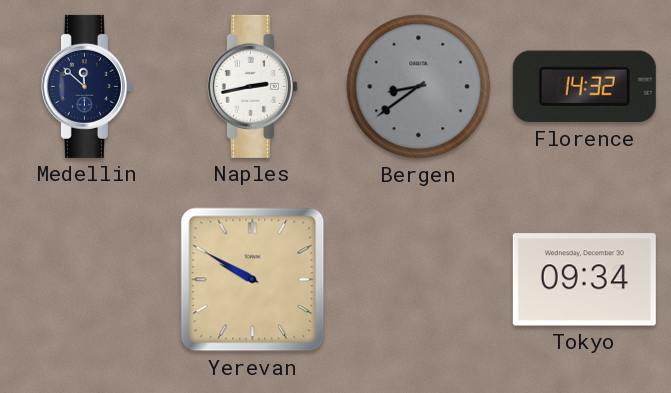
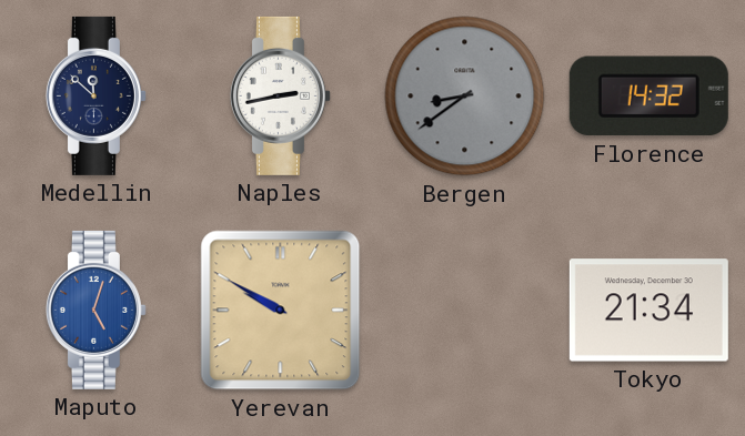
Maputo: none -> 5:03
Tokyo: 09:34 -> 21:34
